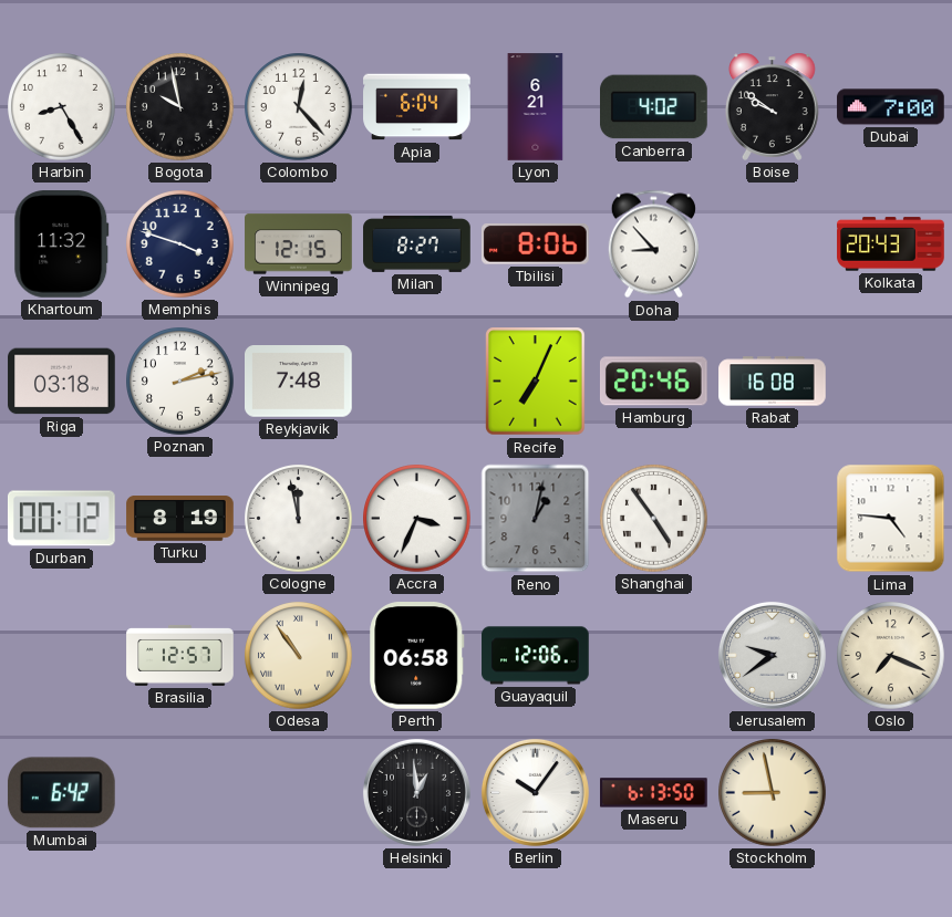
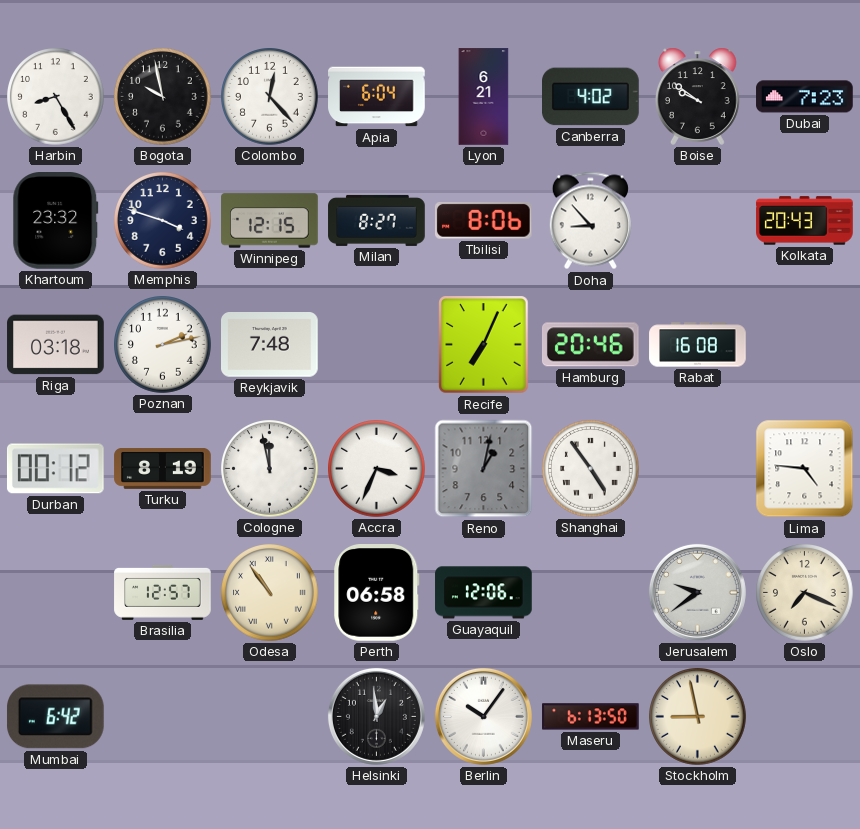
Dubai: 7:00 -> 7:23
Khartoum: 11:32 -> 23:32
